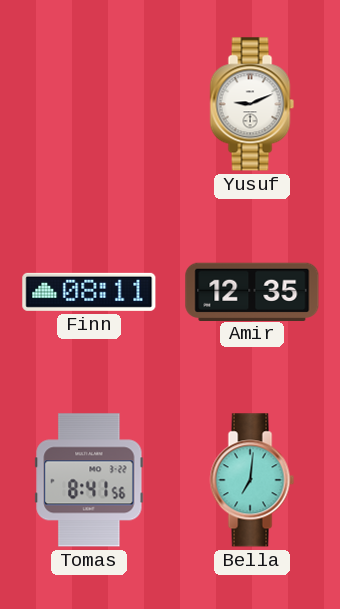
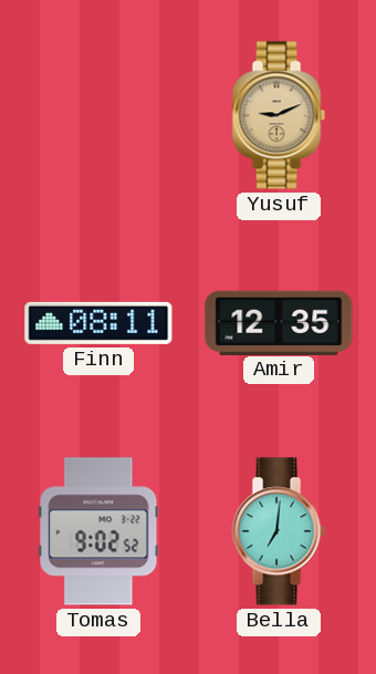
Yusuf dial: white -> champagne
Tomas: 8:41 -> 9:02
